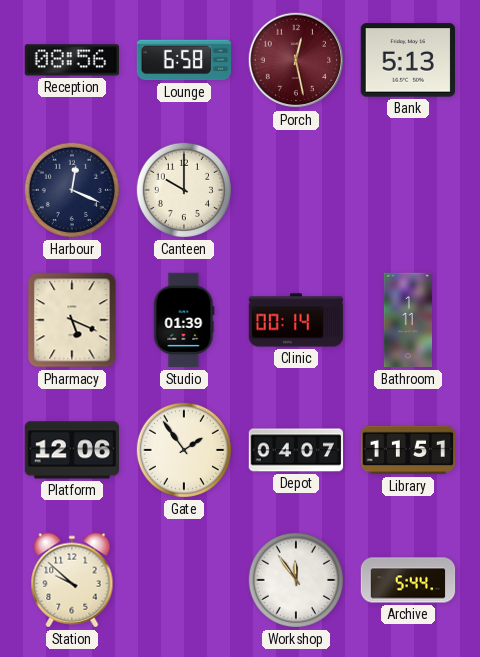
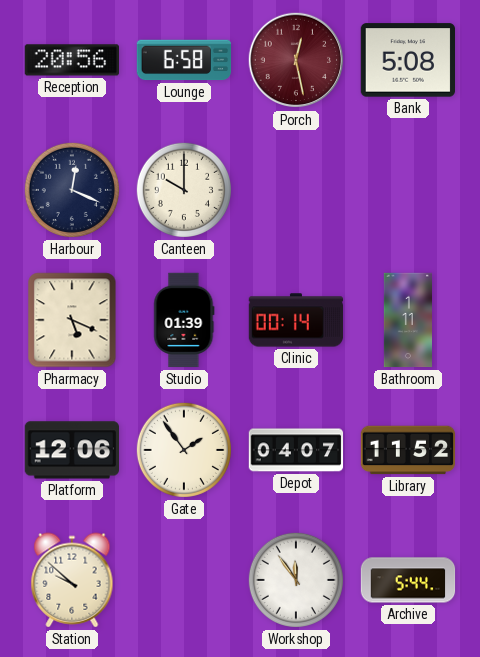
Reception: 08:56 -> 20:56
Bank: 5:13 -> 5:08
Library: 11:51 -> 11:52
